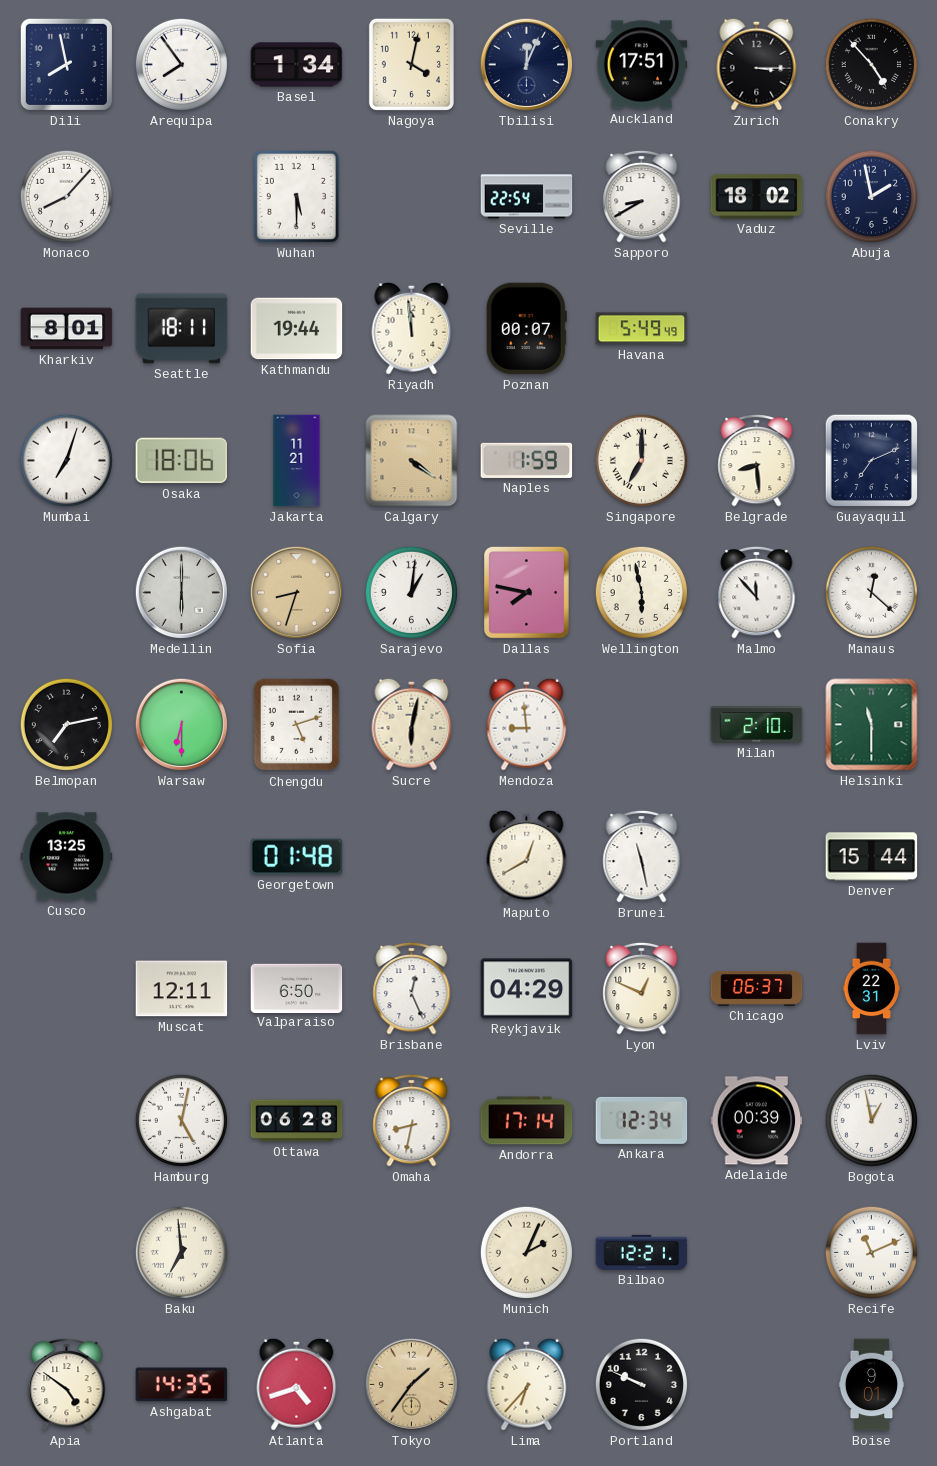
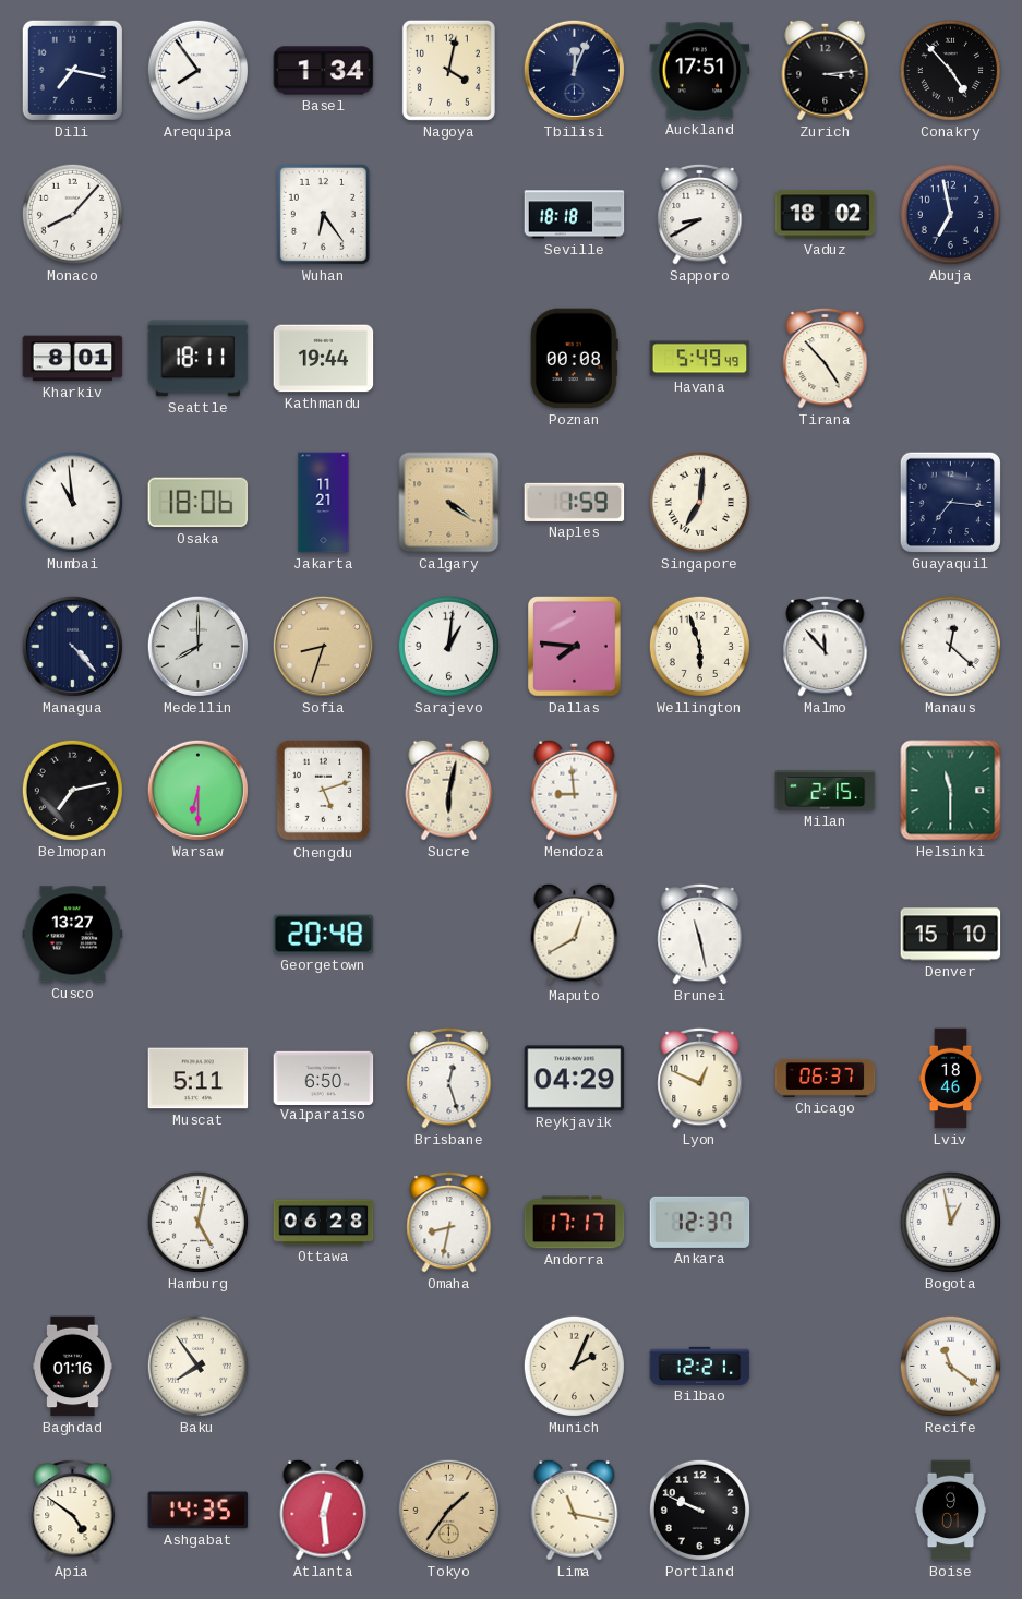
Dili: 7:58 -> 7:17
Zurich: 3:15 -> 3:14
Wuhan: 5:30 -> 6:24
Seville: 22:54 -> 18:18
Abuja: 1:58 -> 6:58
Riyadh: 11:59 -> none
Poznan: 00:07 -> 00:08
Tirana: none -> 4:53
Mumbai: 7:03 -> 10:59
Singapore: 7:00 -> 7:01
Belgrade: 8:29 -> none
Guayaquil: 7:11 -> 7:16
Managua: none -> 4:23
Medellin: 6:00 -> 8:00
Dallas: 7:47 -> 7:46
Wellington: 5:58 -> 5:57
Milan: 2:10 -> 2:15
Cusco: 13:25 -> 13:27
Georgetown: 01:48 -> 20:48
Denver: 15:44 -> 15:10
Muscat: 12:11 -> 5:11
Brisbane: 12:26 -> 12:27
Lviv: 22:31 -> 18:46
Andorra: 17:14 -> 17:17
Ankara: 12:34 -> 12:37
Adelaide: 00:39 -> none
Baghdad: none -> 01:16
Baku: 6:59 -> 7:54
Recife: 11:11 -> 11:21
Atlanta: 4:42 -> 12:29
Lima: 6:37 -> 11:17
